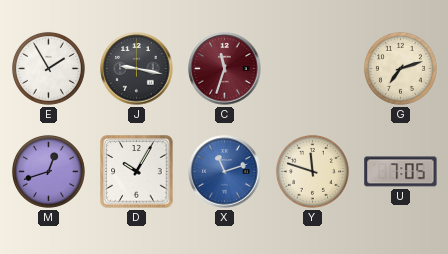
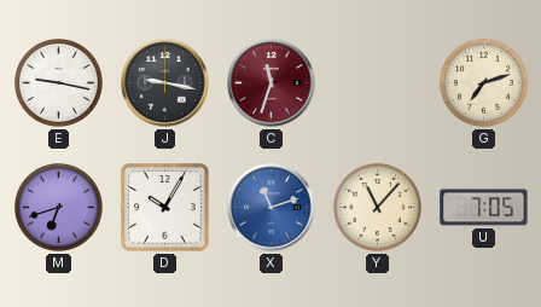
E: 1:55 -> 9:17
M: 12:42 -> 6:42
Y: 11:48 -> 11:07
